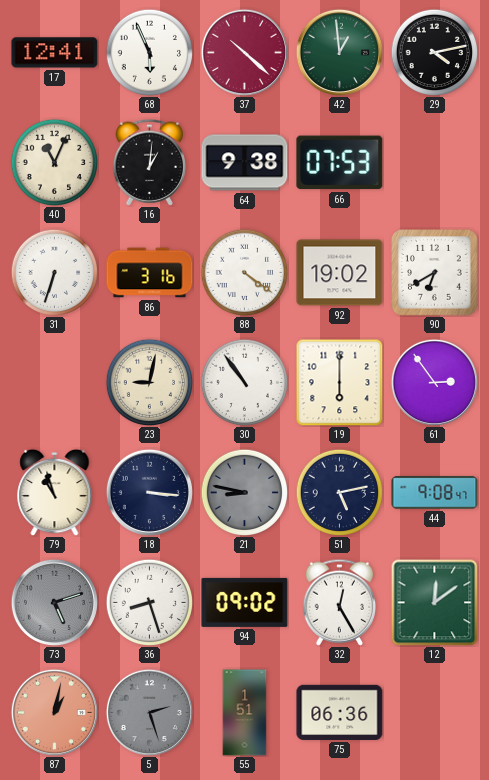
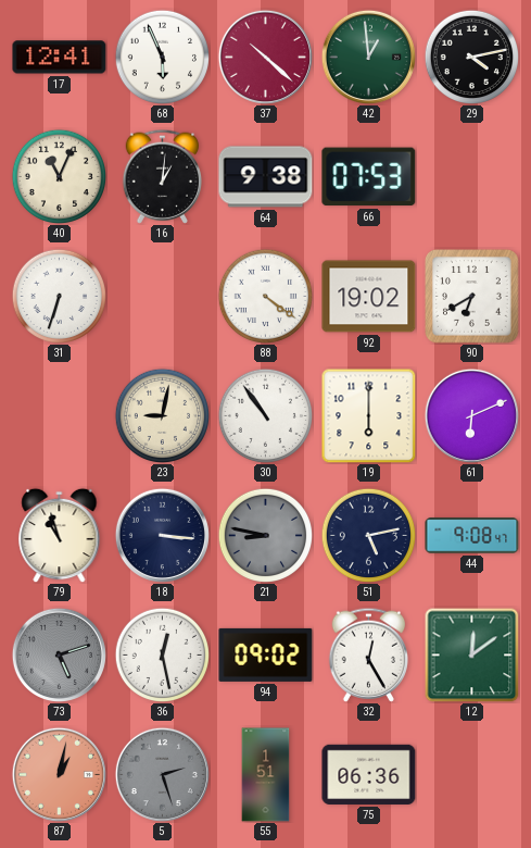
86: 3:16 -> none
61: 2:54 -> 6:11
36: 8:27 -> 12:28
